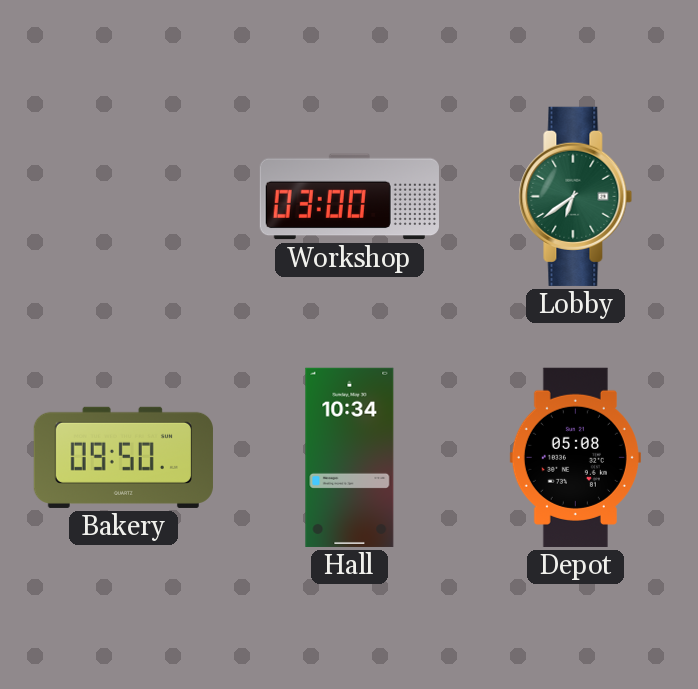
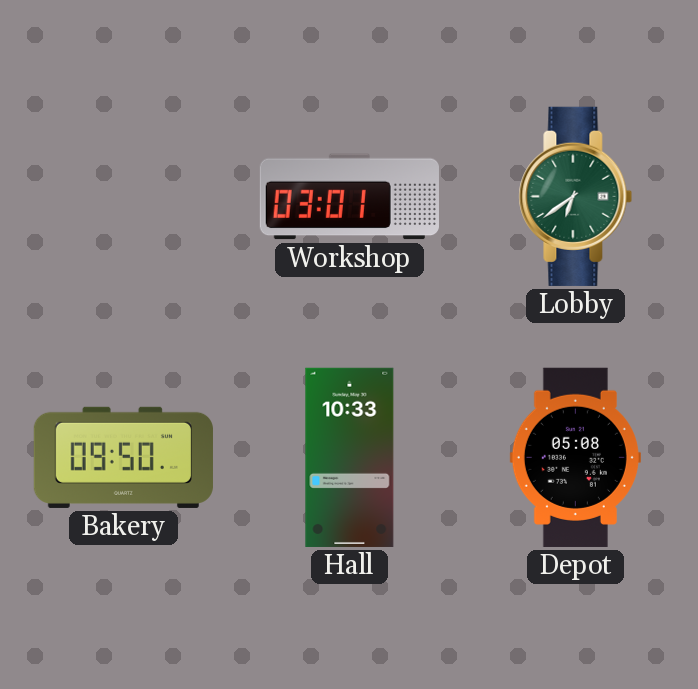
Workshop: 03:00 -> 03:01
Hall: 10:34 -> 10:33
